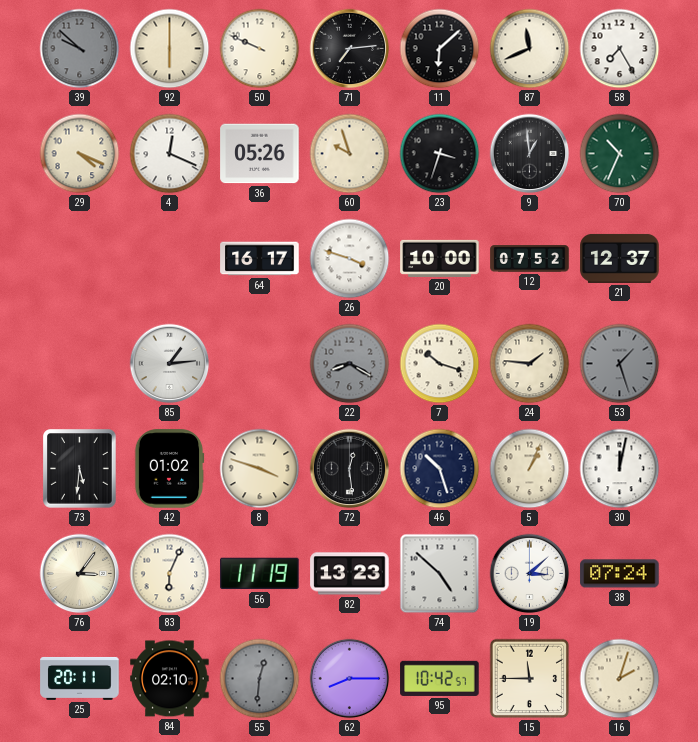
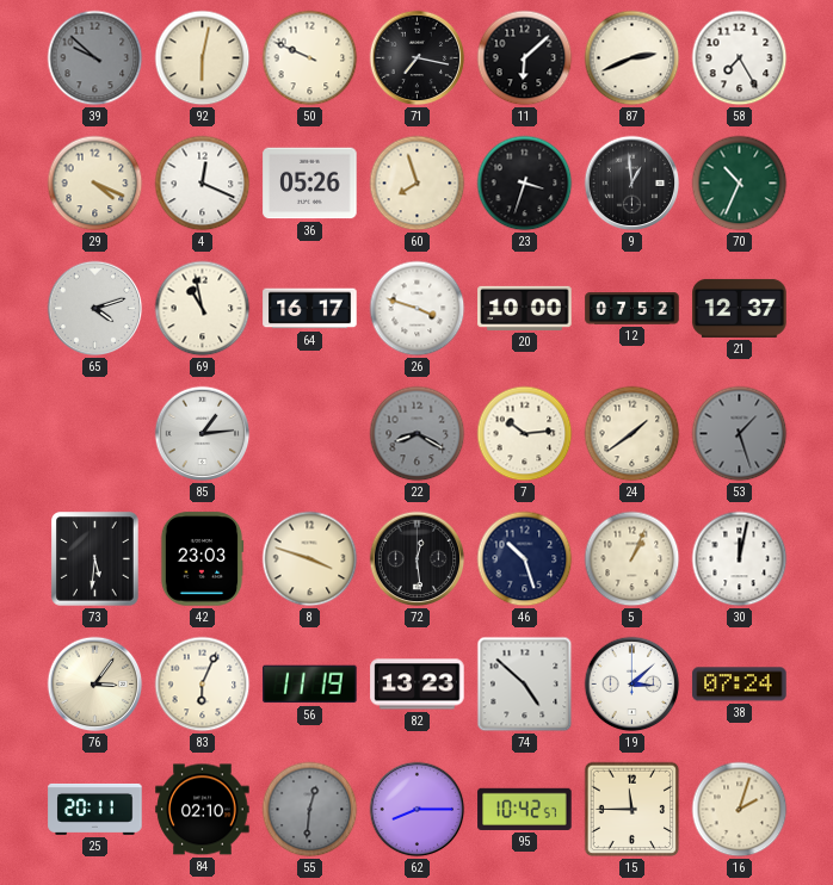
92: 6:00 -> 6:02
71: 7:14 -> 7:17
87: 11:41 -> 2:41
60: 9:57 -> 7:57
65: none -> 4:12
69: none -> 10:58
7: 10:18 -> 10:14
24: 1:46 -> 1:39
42: 01:02 -> 23:03
